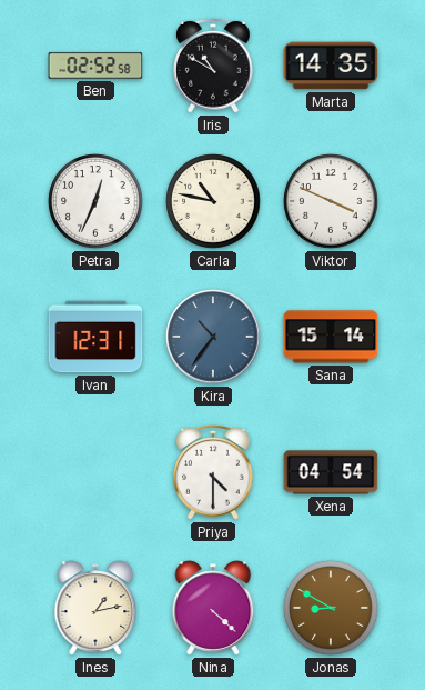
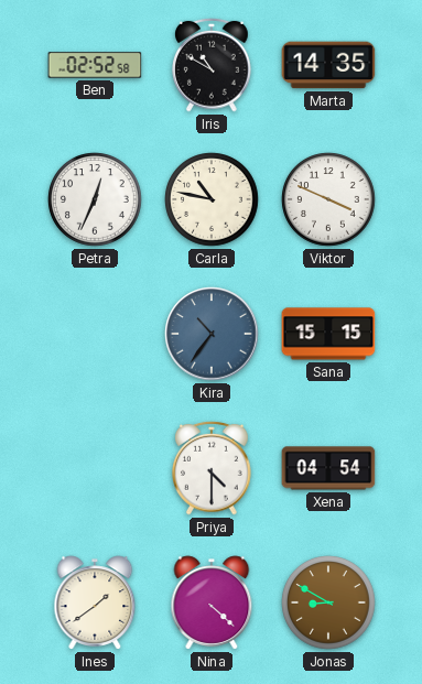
Ivan: 12:31 -> none
Sana: 15:14 -> 15:15
Ines: 1:13 -> 1:39
